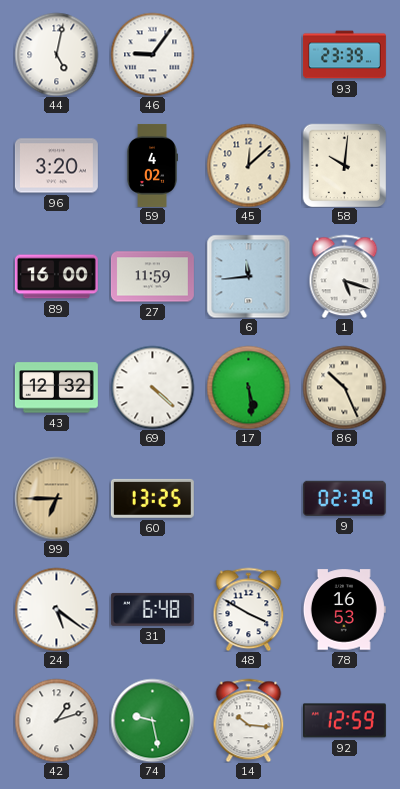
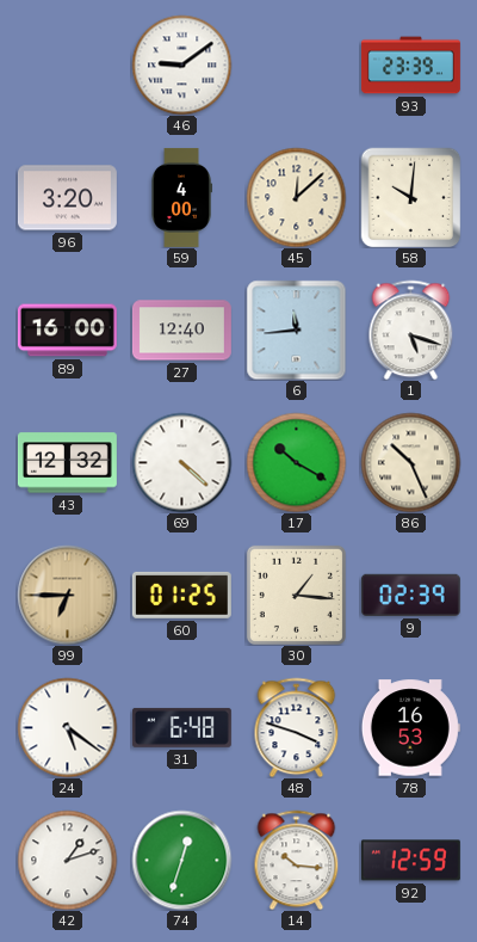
44: 5:02 -> none
46: 9:06 -> 9:09
59: 4:02 -> 4:00
27: 11:59 -> 12:40
17: 5:29 -> 10:20
60: 13:25 -> 01:25
30: none -> 1:16
48: 3:50 -> 3:48
74: 9:28 -> 12:33
